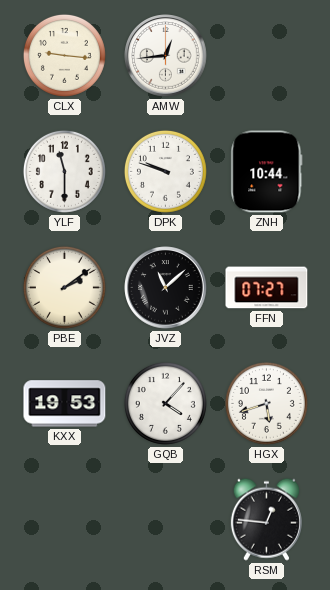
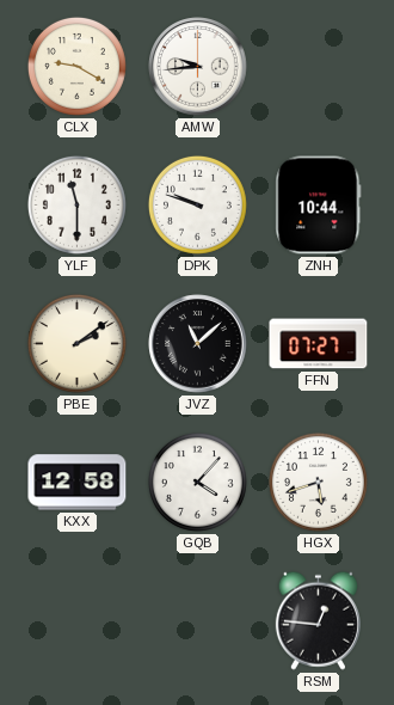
CLX: 9:16 -> 9:20
AMW: 12:44 -> 9:44
KXX: 19:53 -> 12:58
